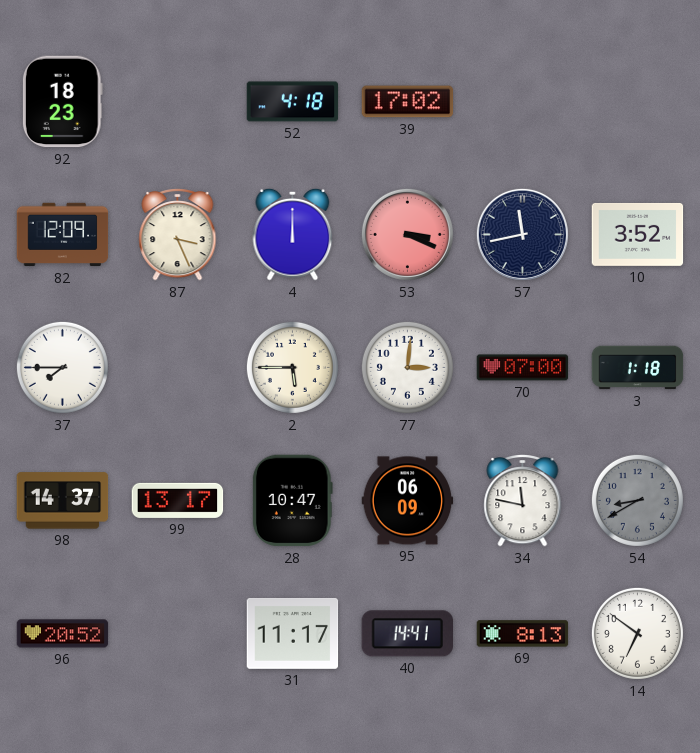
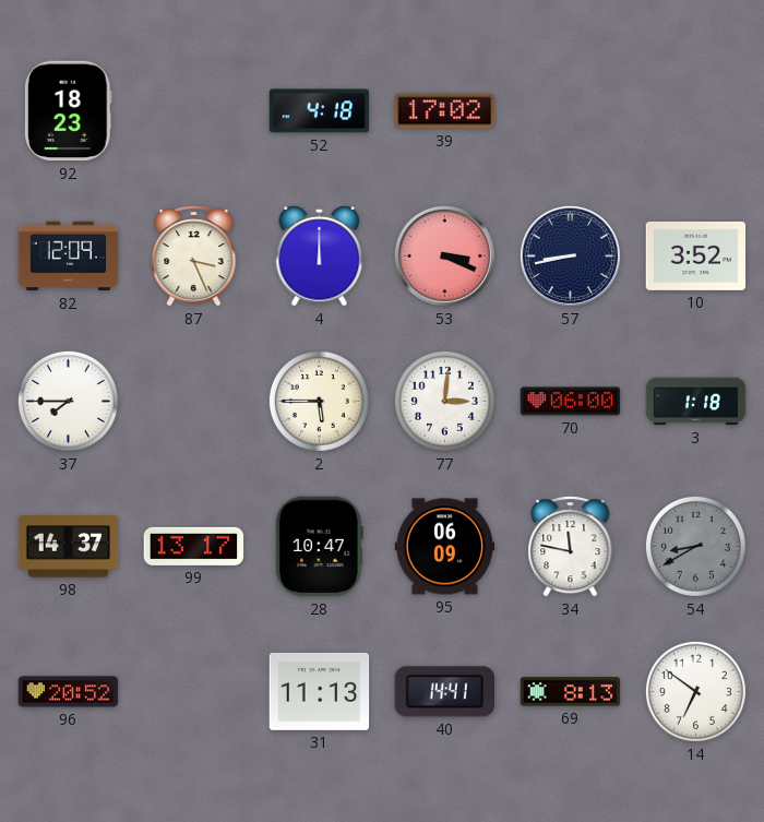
57: 11:43 -> 8:43
70: 07:00 -> 06:00
31: 11:17 -> 11:13
